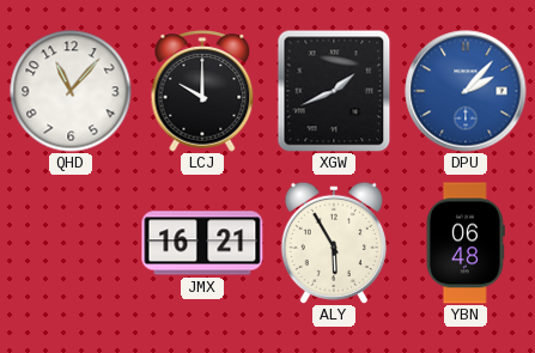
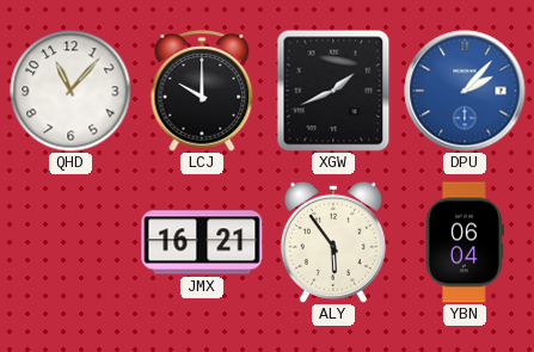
ALY: 5:55 -> 5:54
YBN: 06:48 -> 06:04
